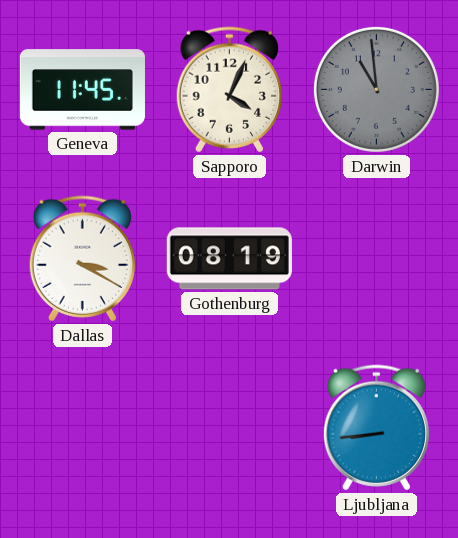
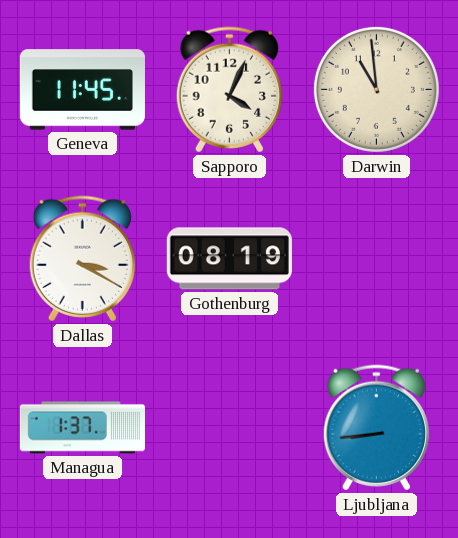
Darwin dial: grey -> cream
Managua: none -> 1:37
